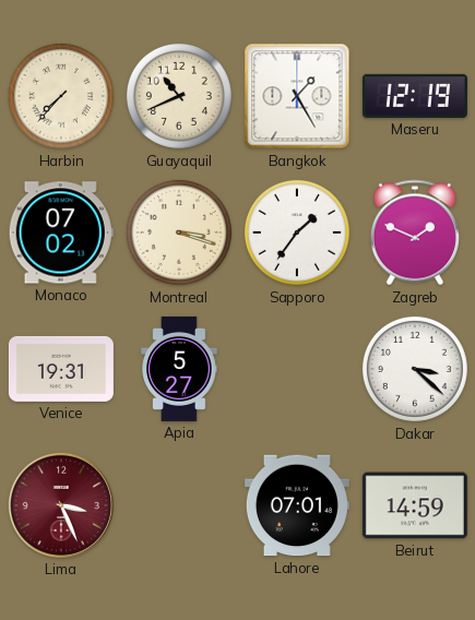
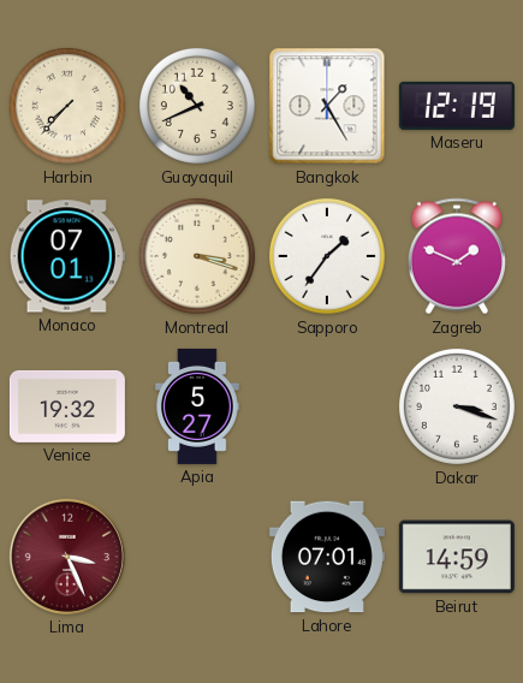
Monaco: 07:02 -> 07:01
Venice: 19:31 -> 19:32
Dakar: 3:22 -> 3:18
